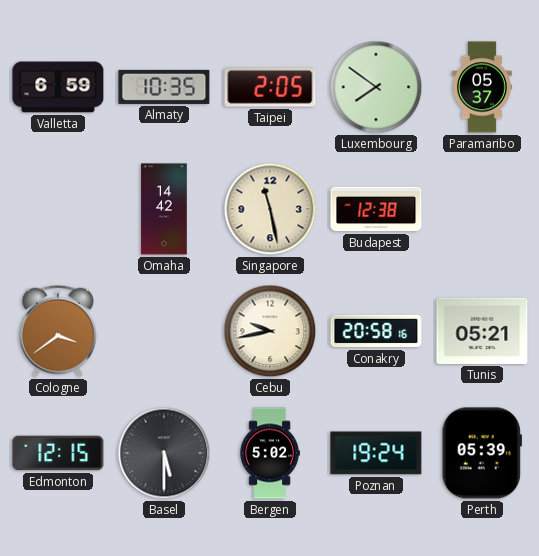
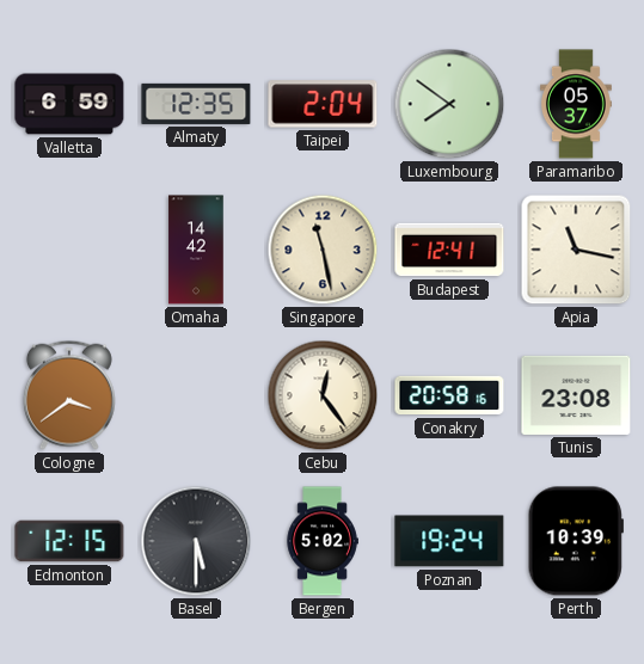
Almaty: 10:35 -> 12:35
Taipei: 2:05 -> 2:04
Budapest: 12:38 -> 12:41
Apia: none -> 11:17
Cebu: 9:43 -> 12:24
Tunis: 05:21 -> 23:08
Perth: 05:39 -> 10:39
